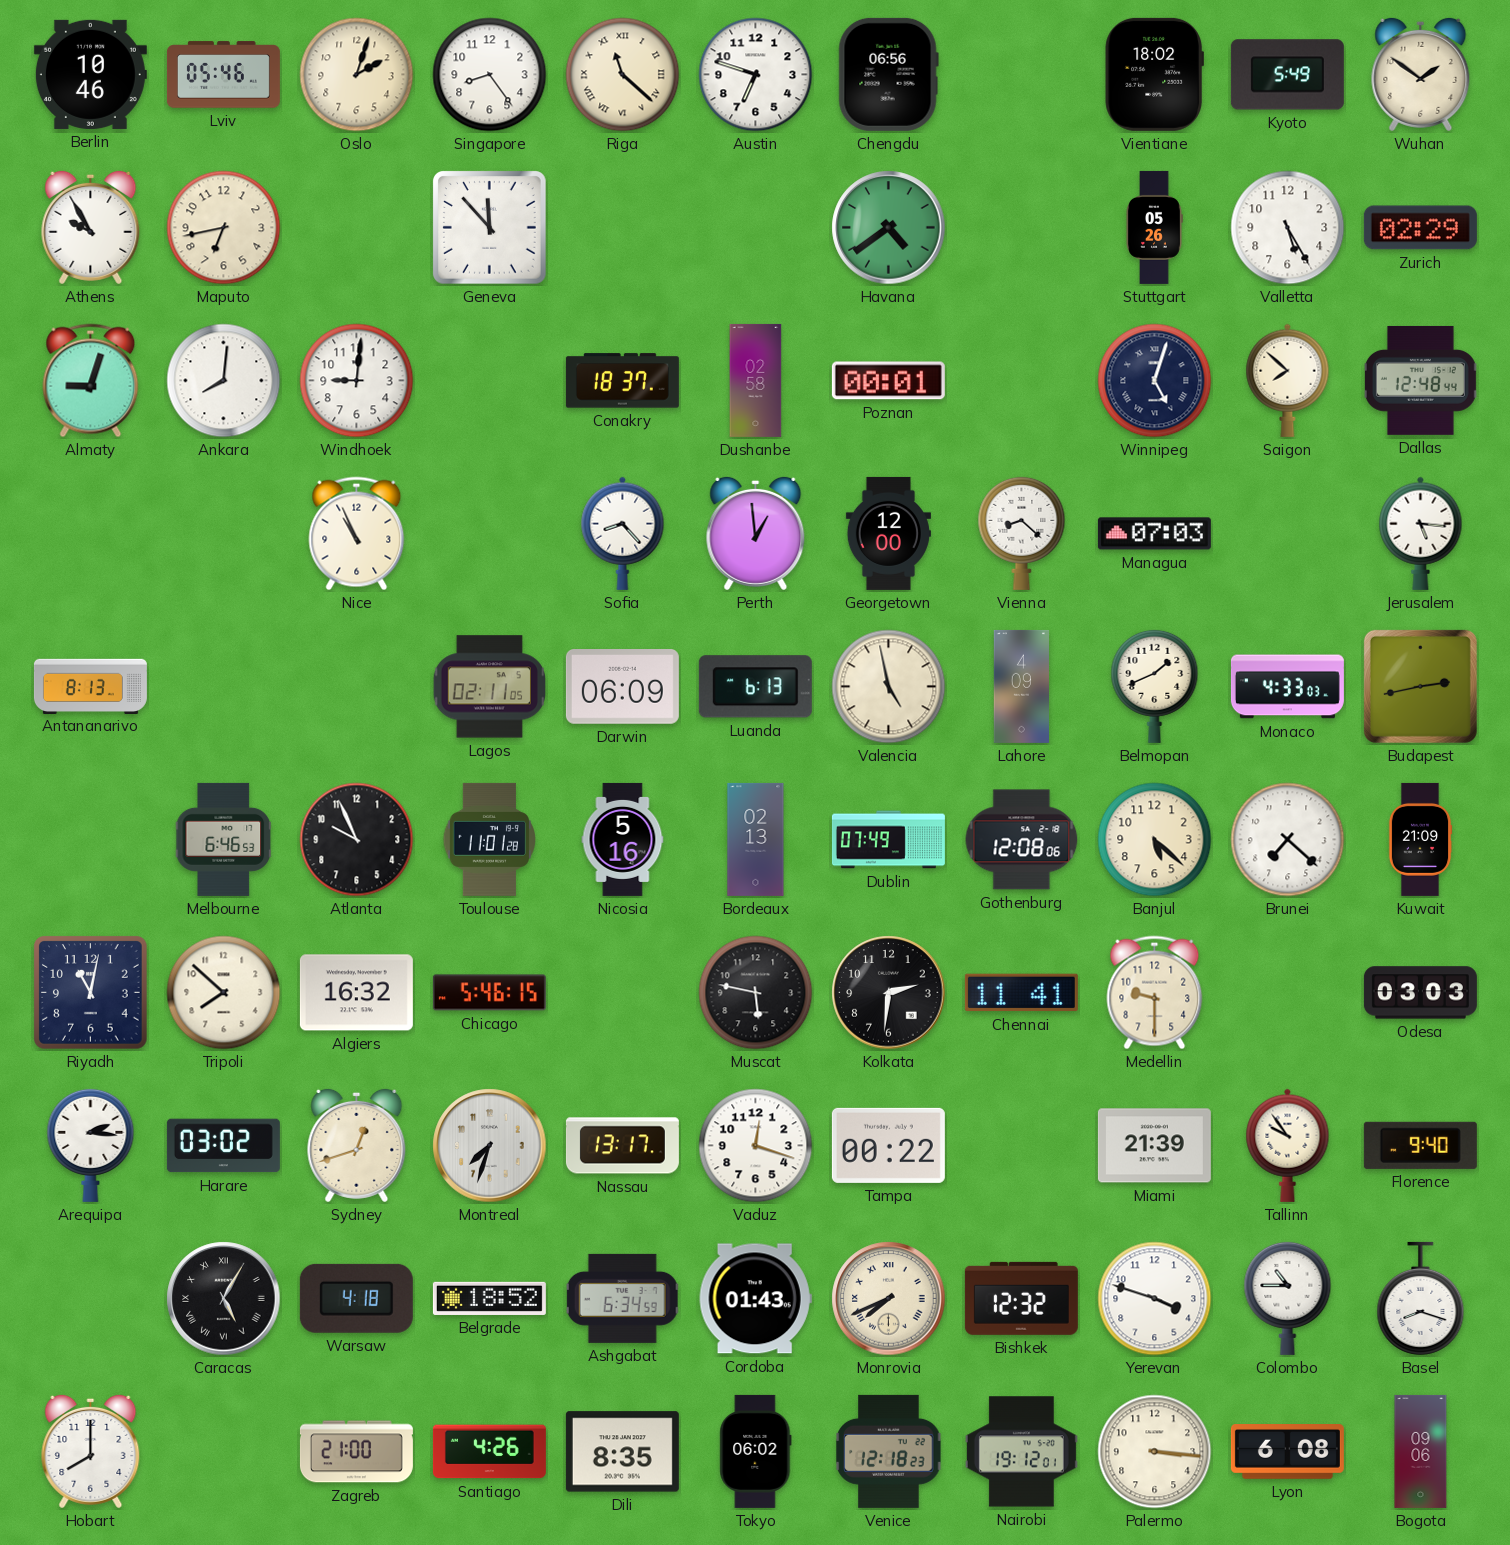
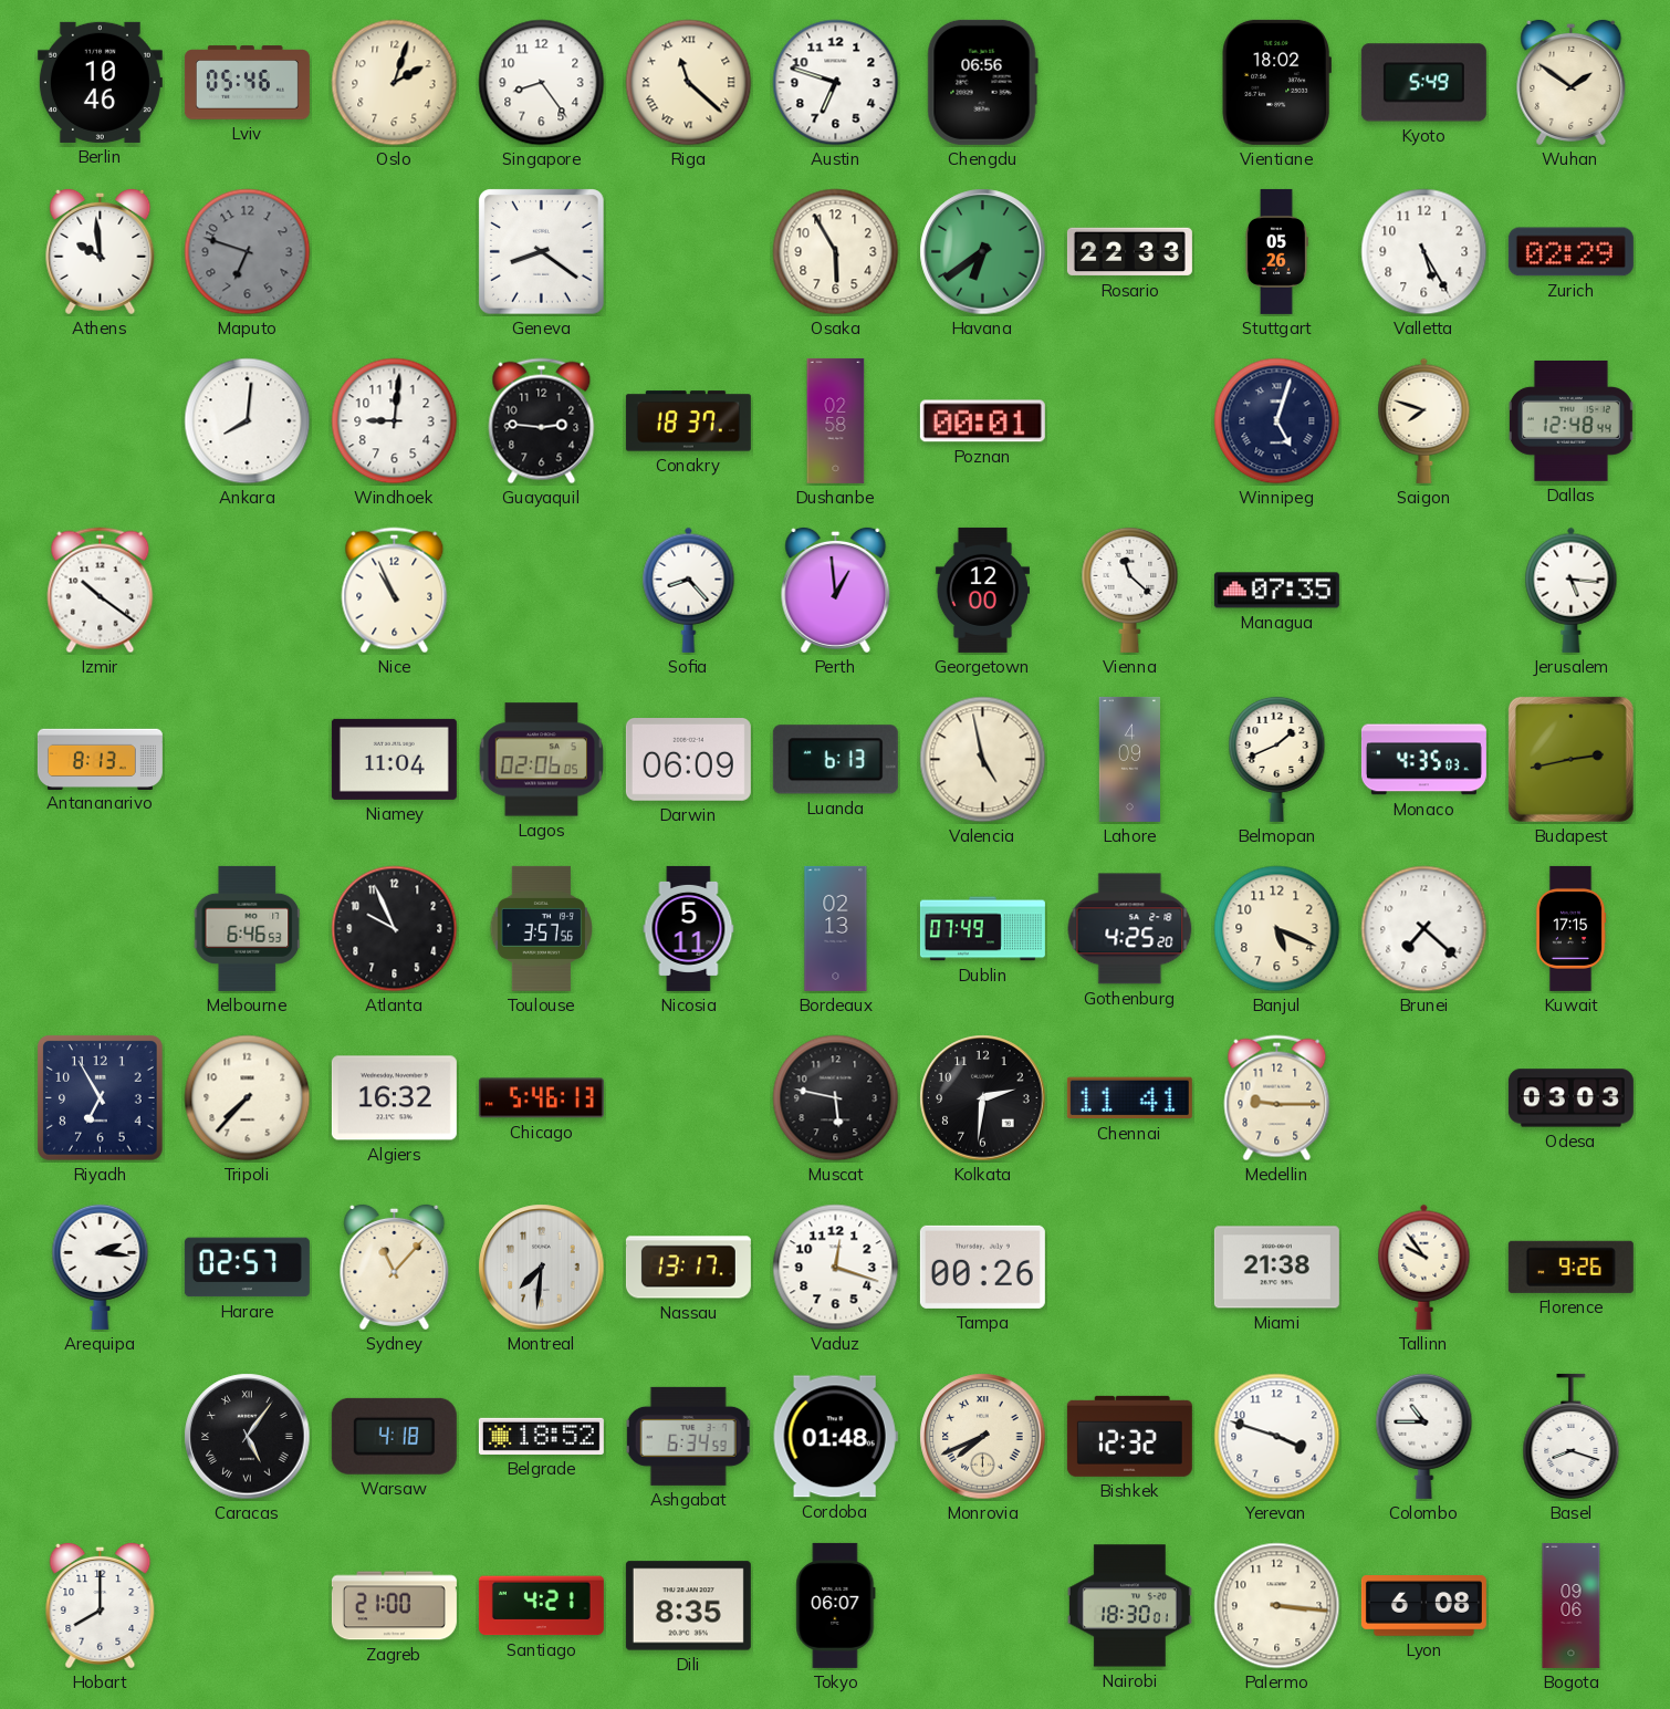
Athens: 9:55 -> 9:59
Maputo: 6:43 -> 6:48
Maputo dial: cream -> grey
Geneva: 11:53 -> 8:21
Osaka: none -> 5:55
Havana: 4:39 -> 6:39
Rosario: none -> 22:33
Almaty: 9:03 -> none
Guayaquil: none -> 2:46
Saigon: 7:52 -> 7:48
Izmir: none -> 10:21
Vienna: 8:22 -> 11:22
Managua: 07:03 -> 07:35
Niamey: none -> 11:04
Lagos: 02:11 -> 02:06
Monaco: 4:33 -> 4:35
Toulouse: 11:01 -> 3:57
Nicosia: 5:16 -> 5:11
Gothenburg: 12:08 -> 4:25
Banjul: 5:22 -> 5:19
Kuwait: 21:09 -> 17:15
Riyadh: 11:02 -> 6:55
Tripoli: 7:52 -> 7:37
Chicago: 5:46:15 -> 5:46:13
Medellin: 9:30 -> 9:15
Harare: 03:02 -> 02:57
Sydney: 12:42 -> 11:07
Montreal: 7:33 -> 7:31
Tampa: 00:22 -> 00:26
Miami: 21:39 -> 21:38
Florence: 9:40 -> 9:26
Caracas: 5:05 -> 5:06
Cordoba: 01:43 -> 01:48
Santiago: 4:26 -> 4:21
Tokyo: 06:02 -> 06:07
Venice: 12:18 -> none
Nairobi: 19:12 -> 18:30
